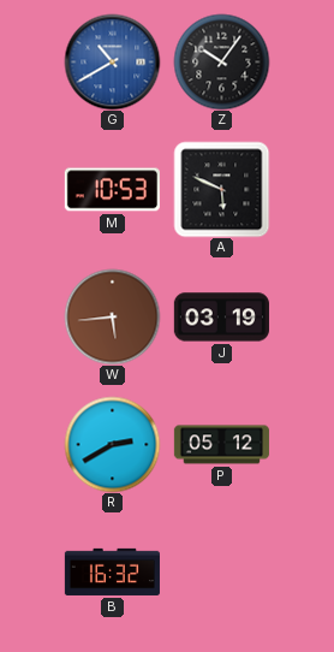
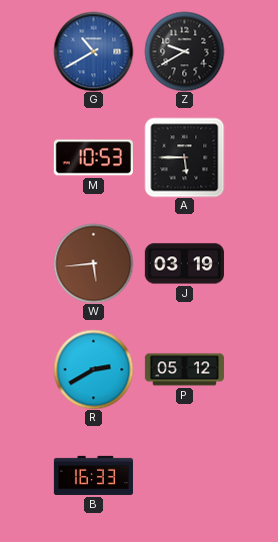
Z: 10:06 -> 9:40
A: 5:49 -> 5:45
B: 16:32 -> 16:33
